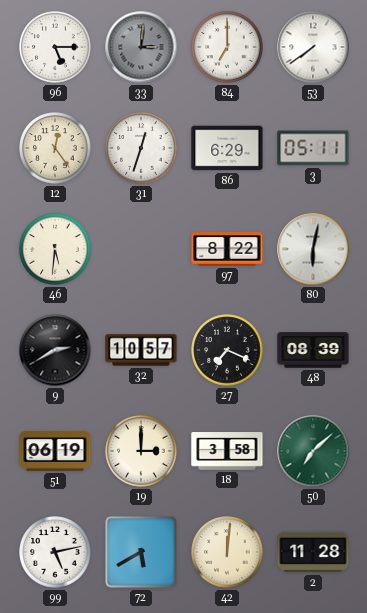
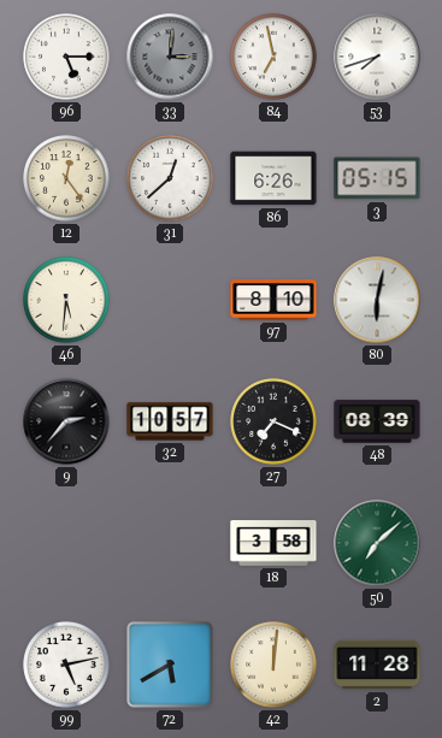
84: 7:00 -> 6:58
53: 7:39 -> 7:42
31: 12:33 -> 12:38
86: 6:29 -> 6:26
3: 05:11 -> 05:15
97: 8:22 -> 8:10
9: 2:40 -> 2:37
51: 06:19 -> none
19: 3:00 -> none
